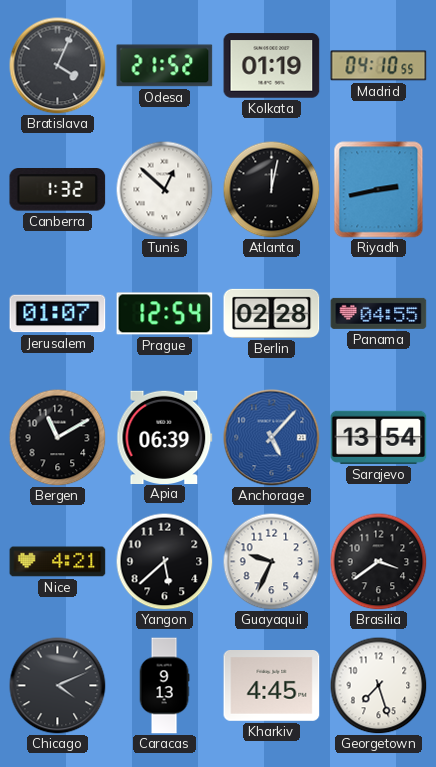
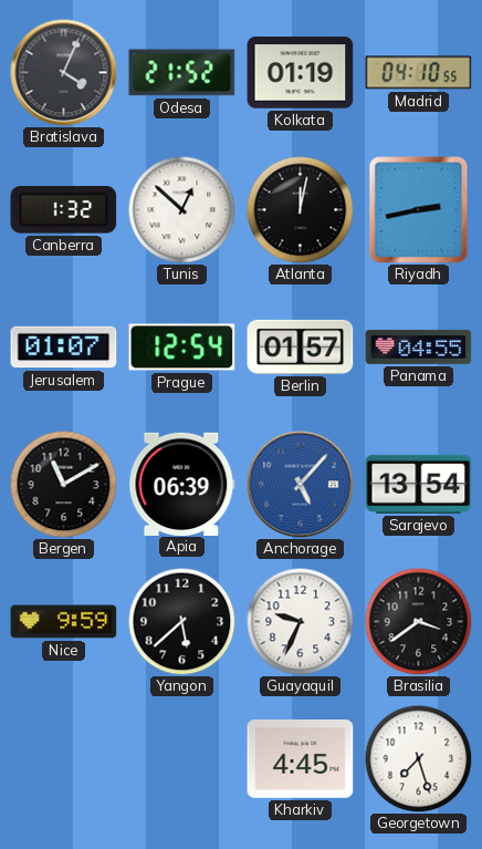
Berlin: 02:28 -> 01:57
Nice: 4:21 -> 9:59
Chicago: 4:11 -> none
Caracas: 9:13 -> none
